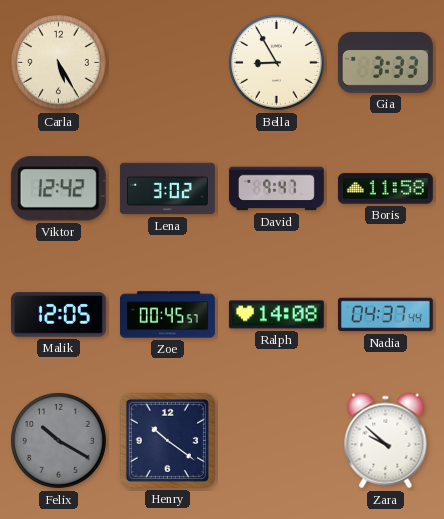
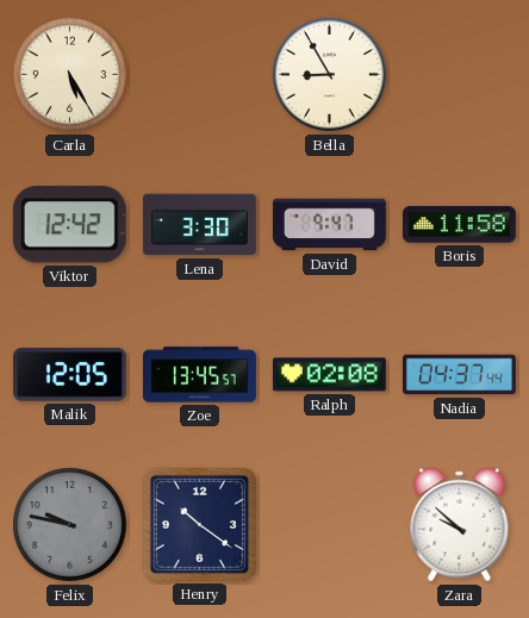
Gia: 3:33 -> none
Lena: 3:02 -> 3:30
Zoe: 00:45 -> 13:45
Ralph: 14:08 -> 02:08
Felix: 10:20 -> 9:47
